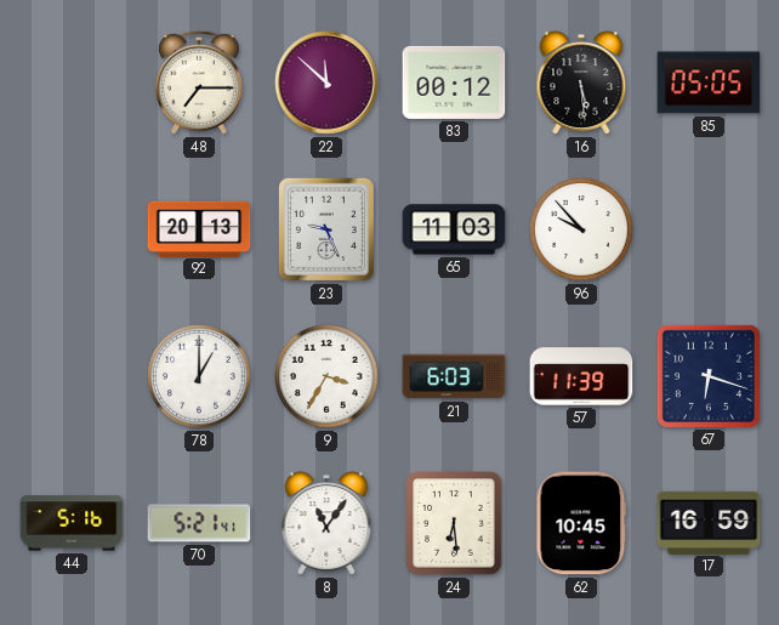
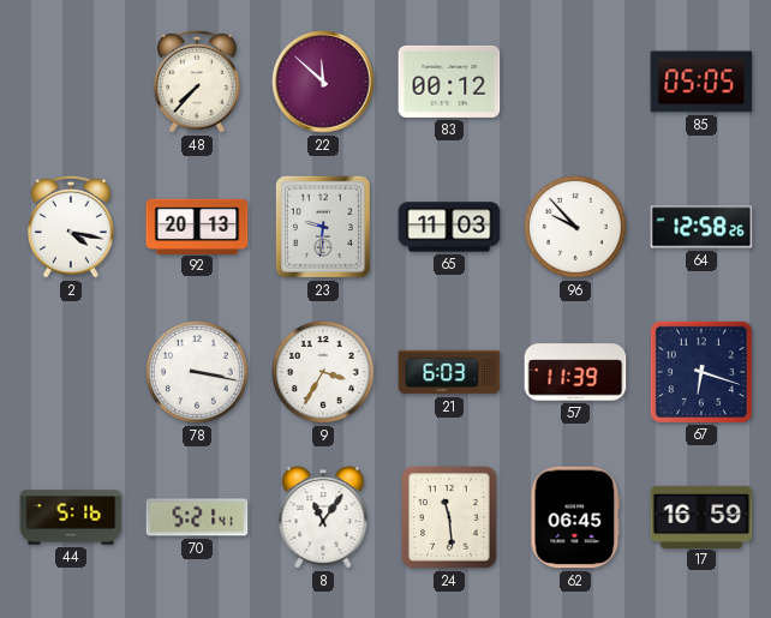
48: 7:15 -> 7:37
16: 5:29 -> none
2: none -> 4:17
23: 9:26 -> 9:31
64: none -> 12:58
78: 1:00 -> 3:17
24: 6:29 -> 11:29
62: 10:45 -> 06:45
